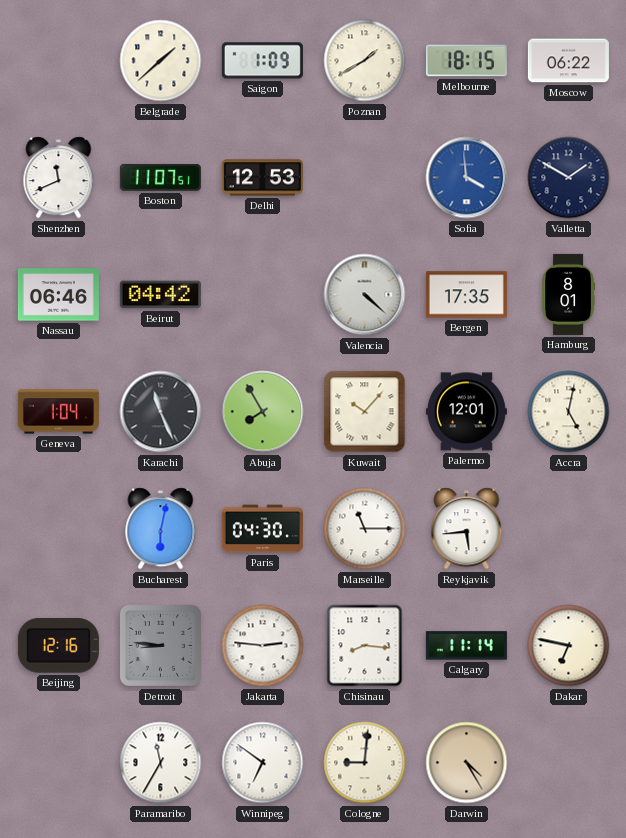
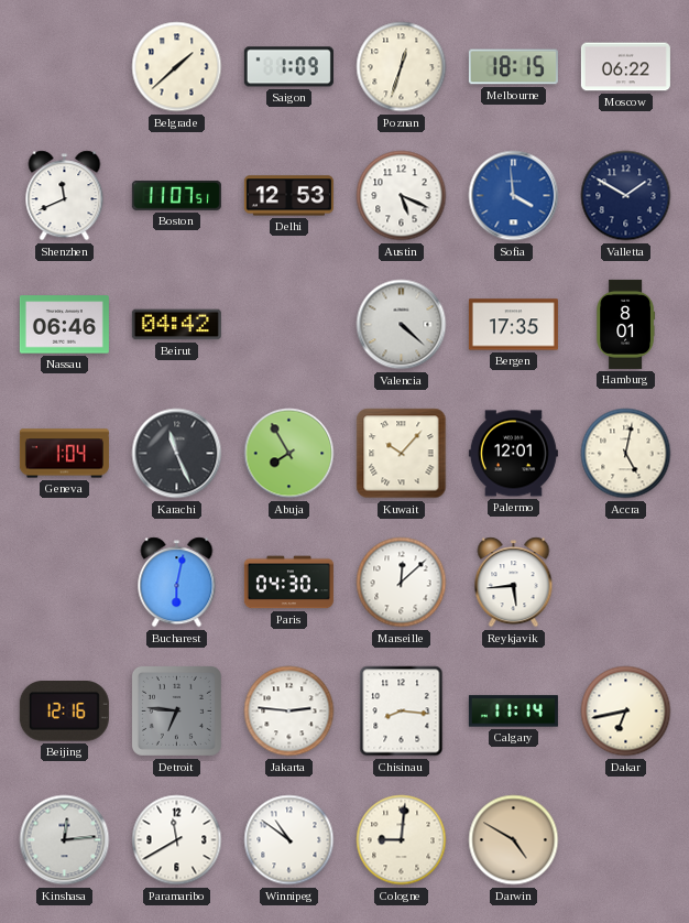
Poznan: 1:40 -> 12:33
Austin: none -> 5:19
Marseille: 11:15 -> 12:08
Detroit: 8:46 -> 6:46
Dakar: 6:47 -> 6:43
Kinshasa: none -> 12:14
Paramaribo: 11:35 -> 11:40
Winnipeg: 6:51 -> 10:51
Darwin: 4:25 -> 4:50
